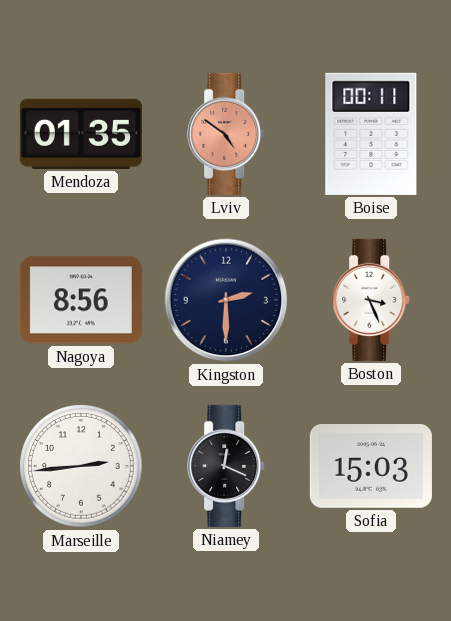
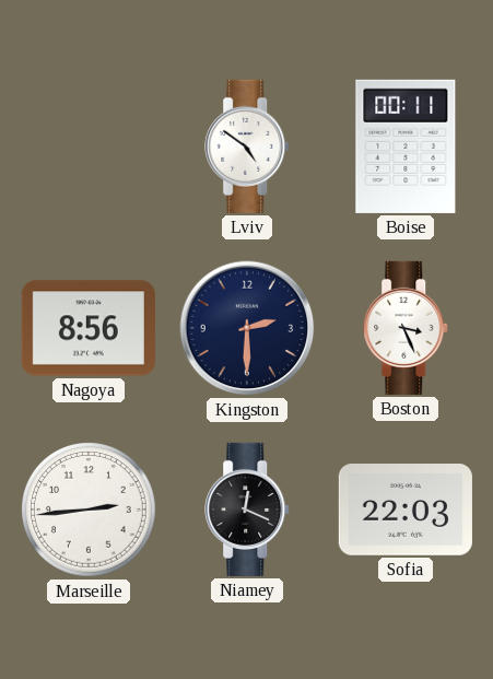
Mendoza: 01:35 -> none
Lviv dial: salmon -> white
Sofia: 15:03 -> 22:03
